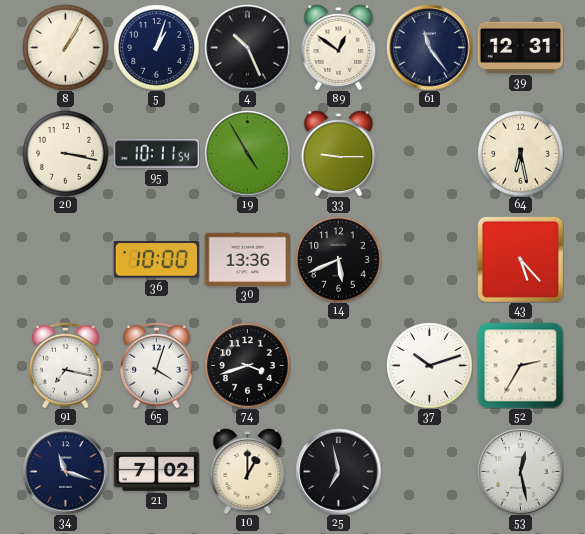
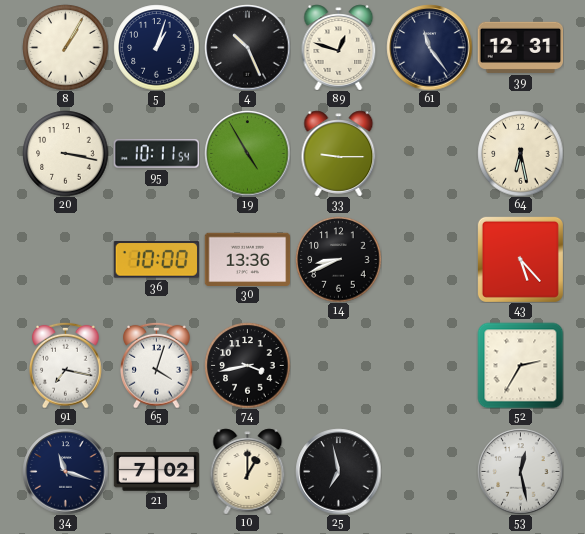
89: 12:51 -> 12:48
14: 5:41 -> 8:41
74: 3:42 -> 3:43
37: 10:12 -> none
